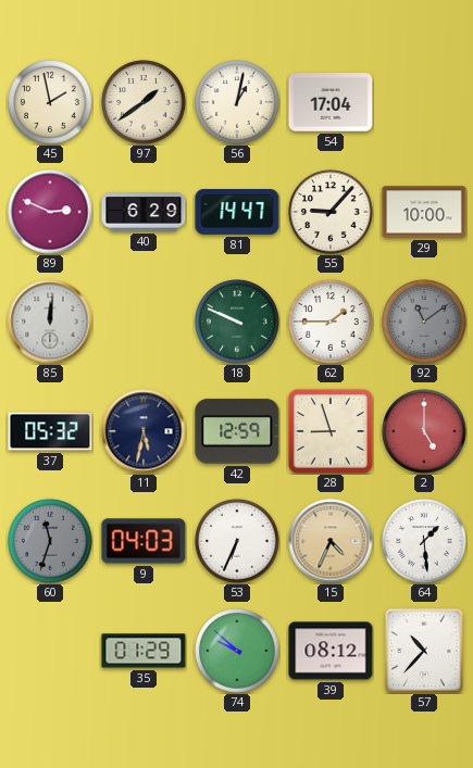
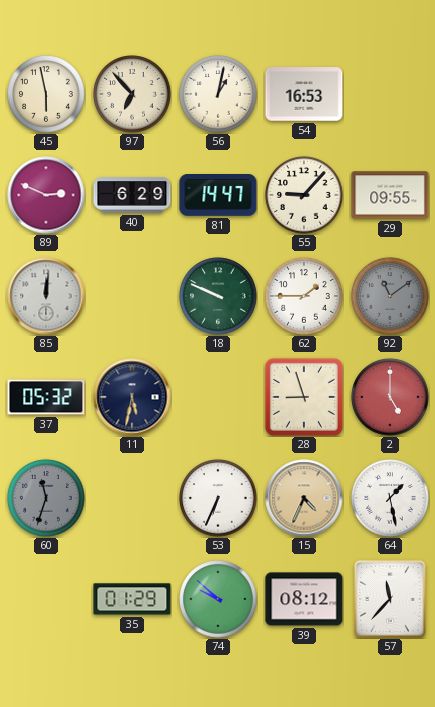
45: 1:58 -> 5:58
97: 1:39 -> 6:53
54: 17:04 -> 16:53
29: 10:00 -> 09:55
42: 12:59 -> none
9: 04:03 -> none
64: 1:29 -> 1:28
57: 10:37 -> 11:37
